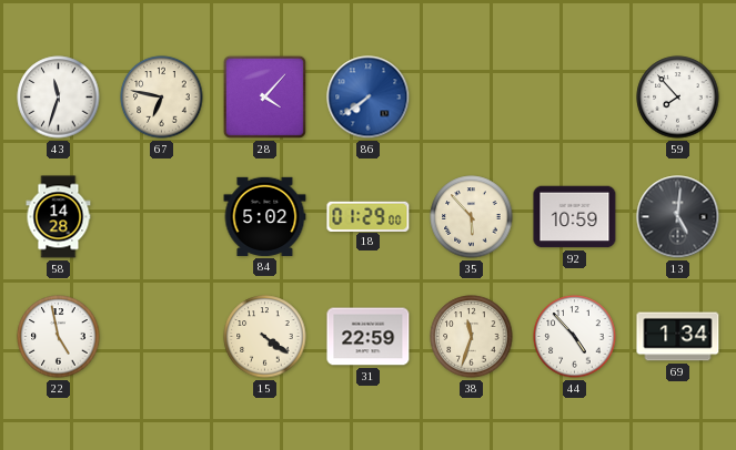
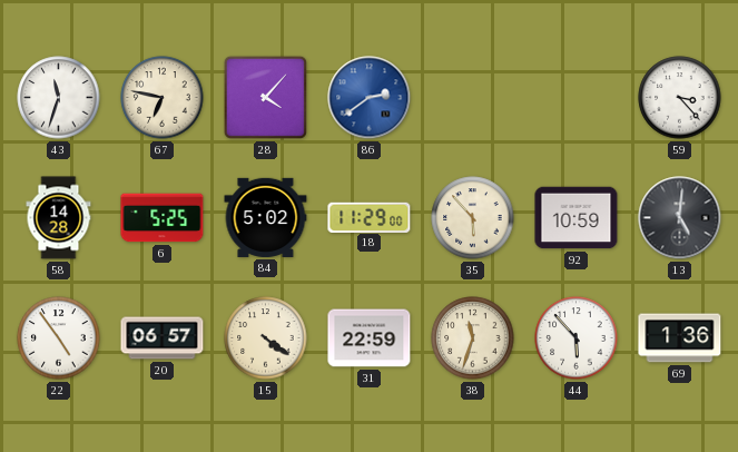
86: 7:39 -> 2:39
59: 7:53 -> 3:23
6: none -> 5:25
18: 01:29 -> 11:29
22: 4:58 -> 4:54
20: none -> 06:57
44: 4:53 -> 5:53
69: 1:34 -> 1:36
